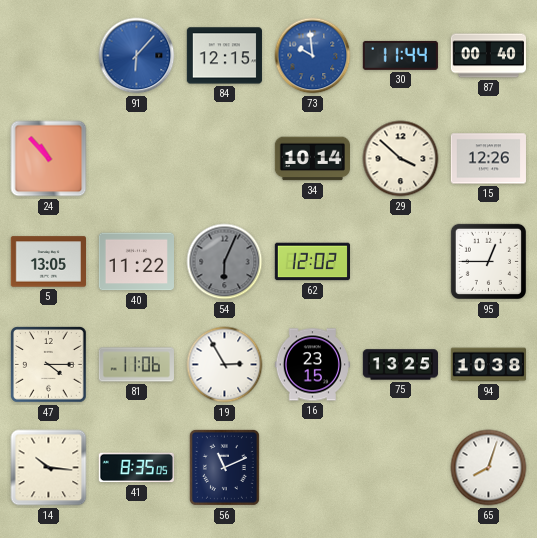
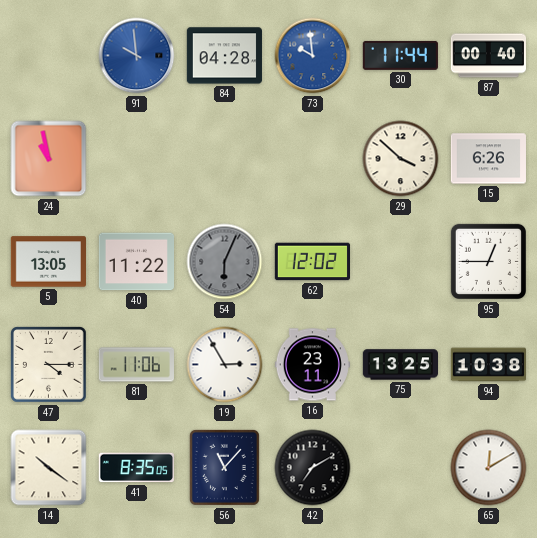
91: 6:07 -> 9:59
84: 12:15 -> 04:28
24: 10:53 -> 10:58
34: 10:14 -> none
15: 12:26 -> 6:26
16: 23:15 -> 23:11
14: 10:16 -> 10:21
56: 11:11 -> 11:07
42: none -> 7:10
65: 8:03 -> 12:10
